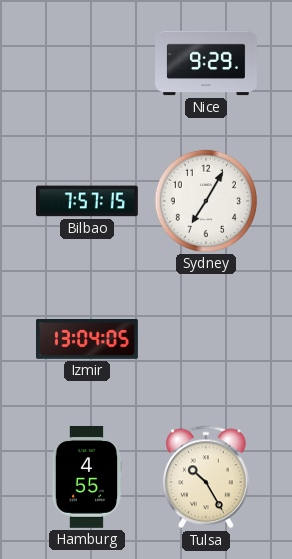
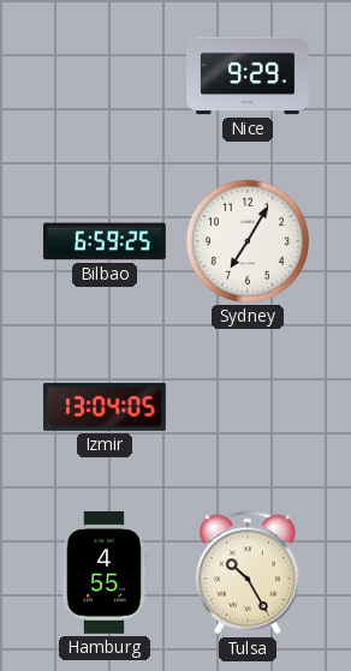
Bilbao: 7:57 -> 6:59
